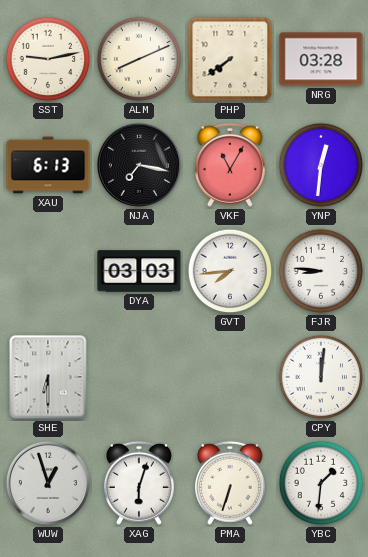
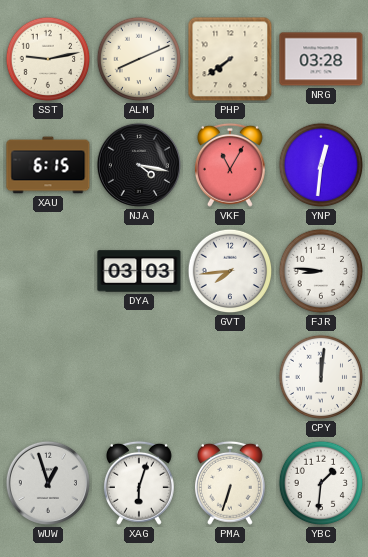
XAU: 6:13 -> 6:15
NJA: 7:17 -> 4:17
SHE: 6:30 -> none
